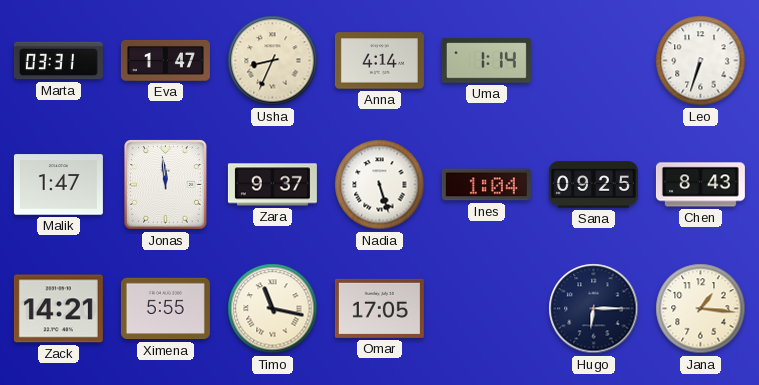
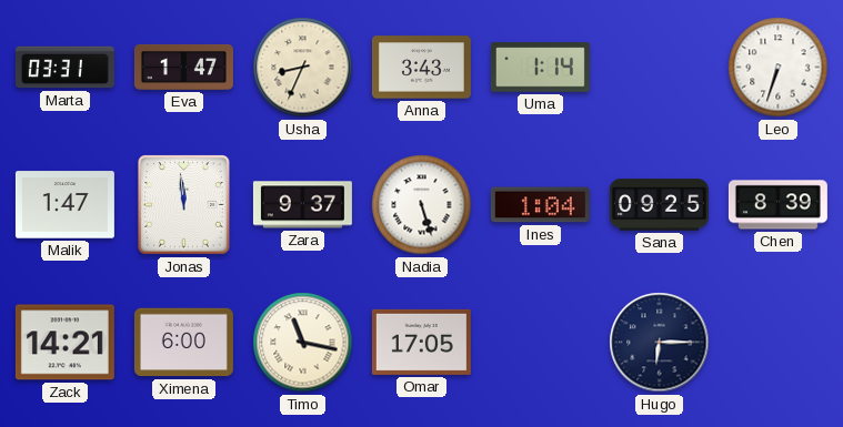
Anna: 4:14 -> 3:43
Chen: 8:43 -> 8:39
Ximena: 5:55 -> 6:00
Jana: 1:16 -> none
